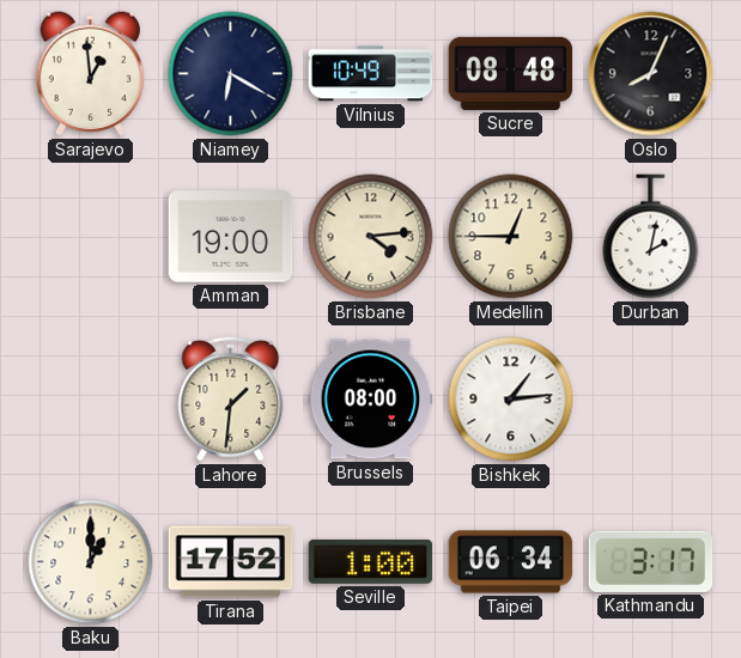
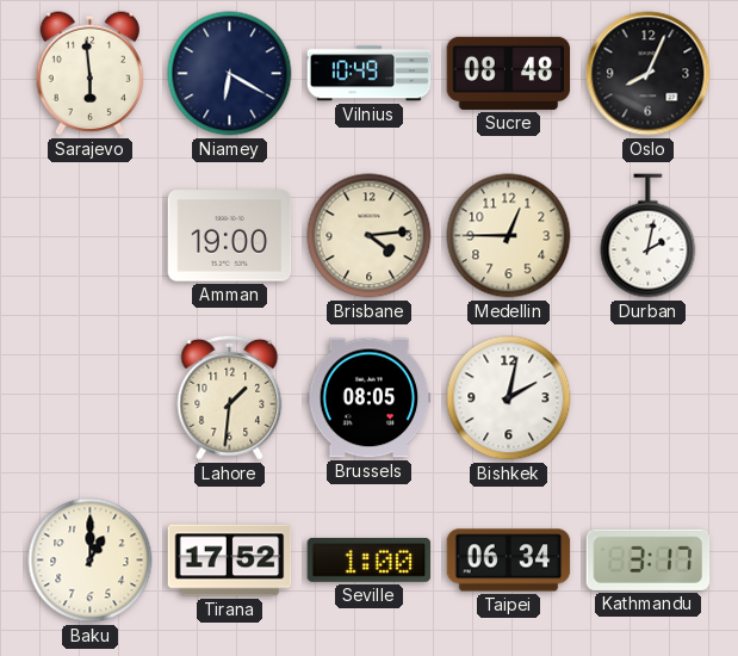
Sarajevo: 12:59 -> 5:59
Brussels: 08:00 -> 08:05
Bishkek: 1:14 -> 2:02
